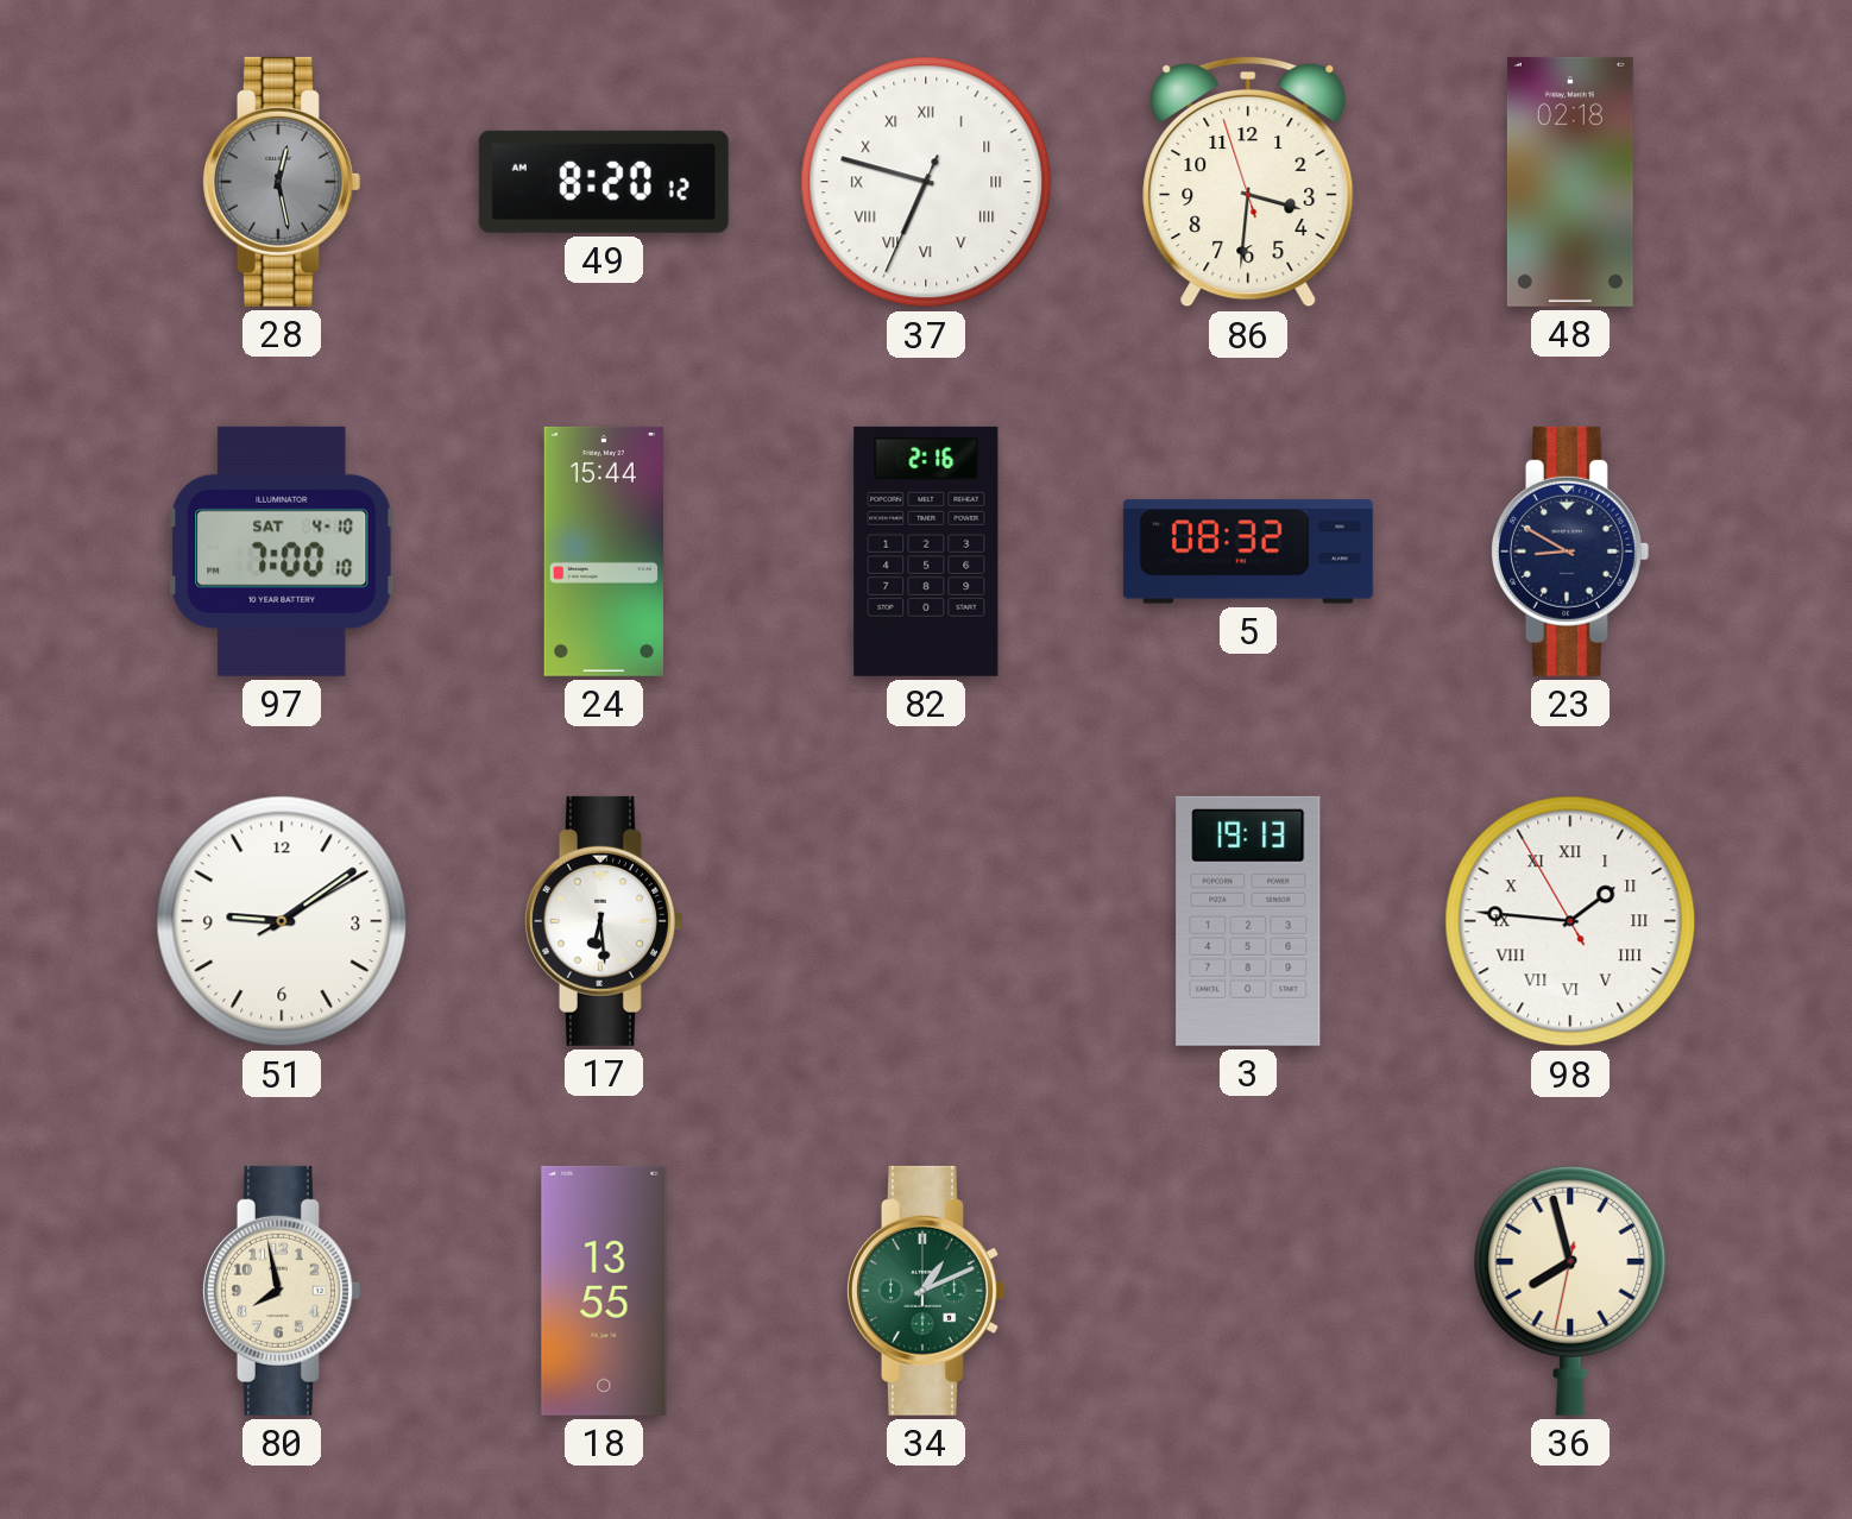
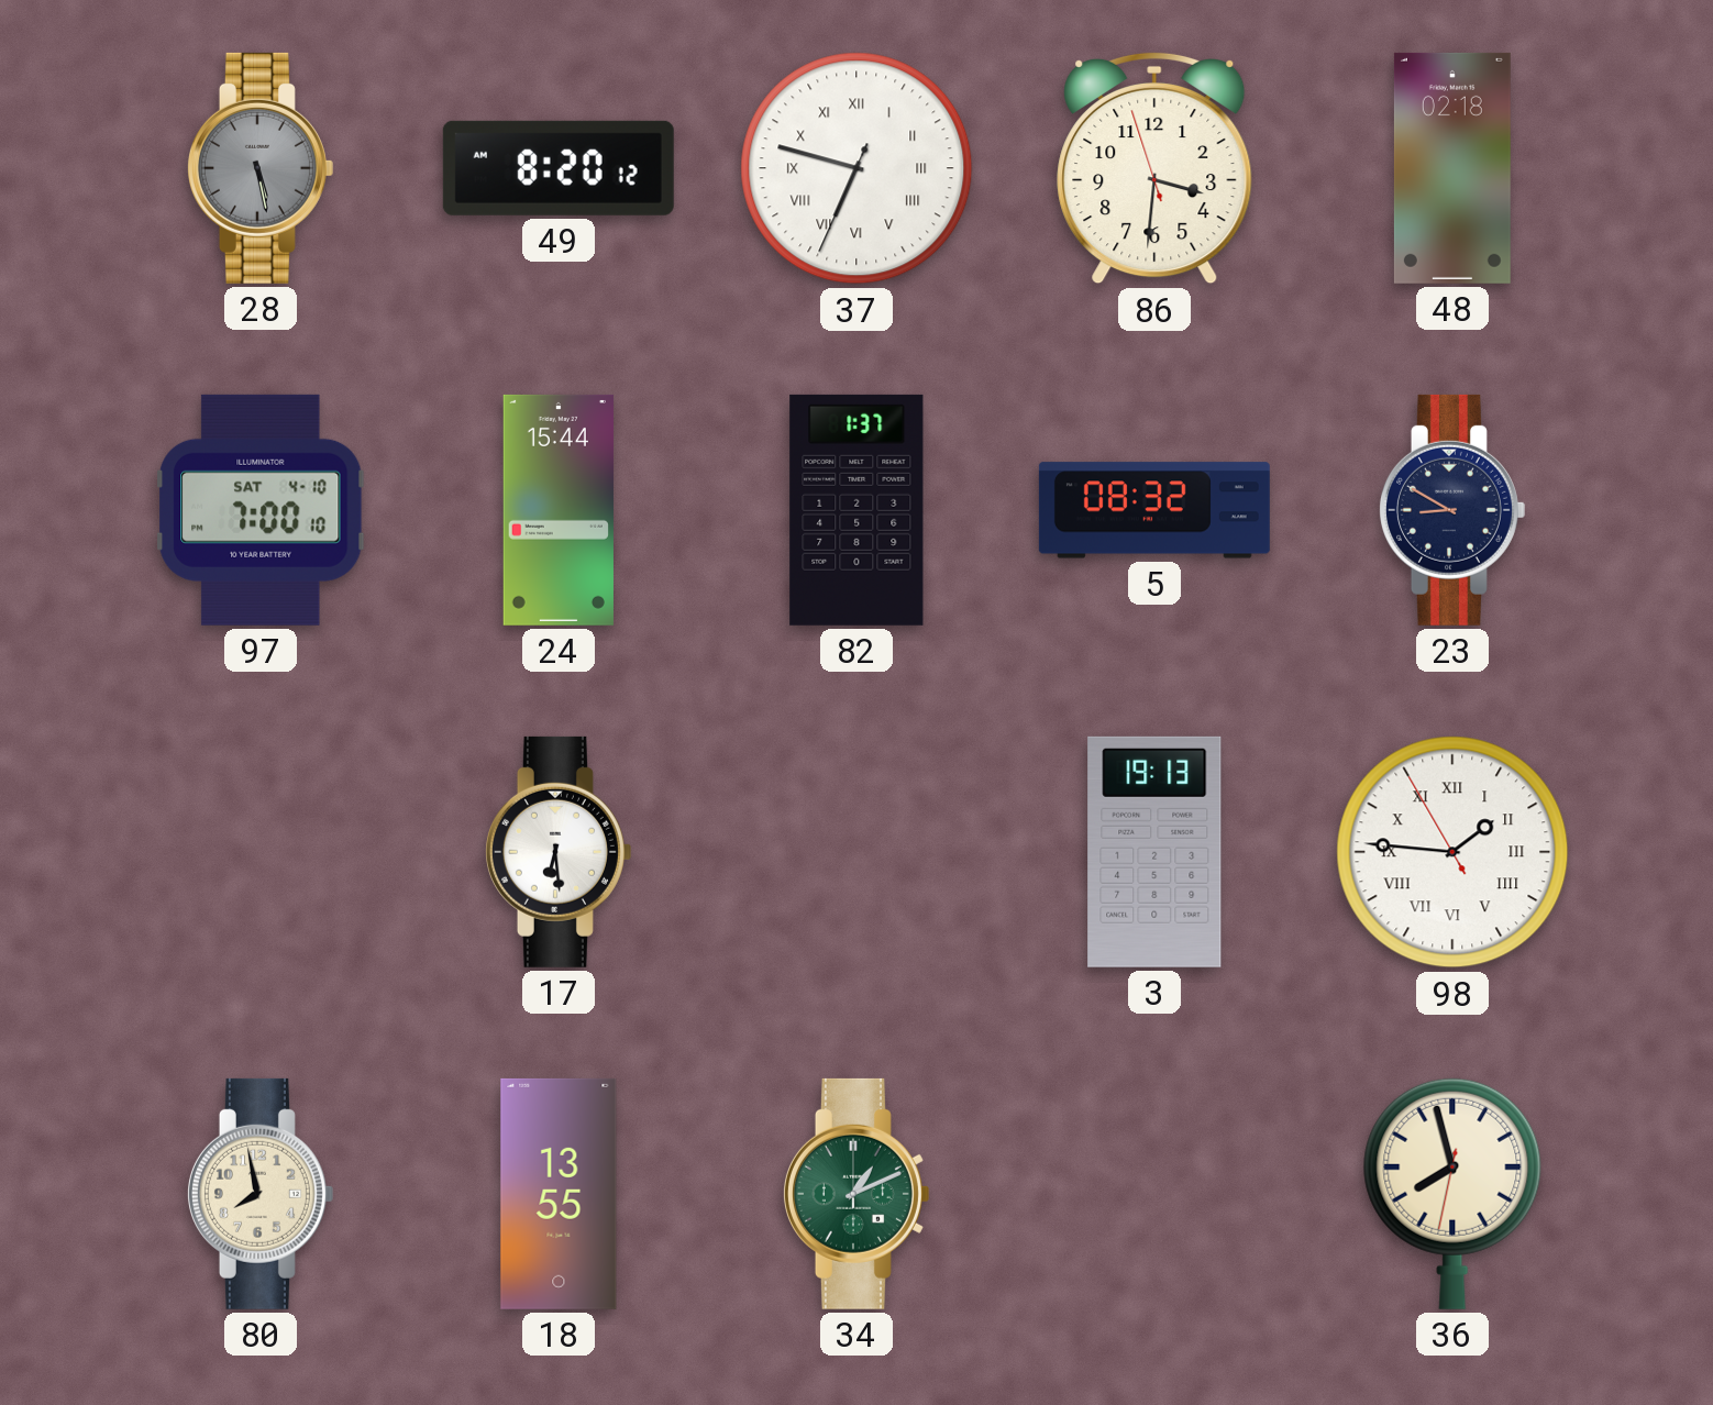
28: 12:28 -> 5:28
82: 2:16 -> 1:37
51: 9:09 -> none
